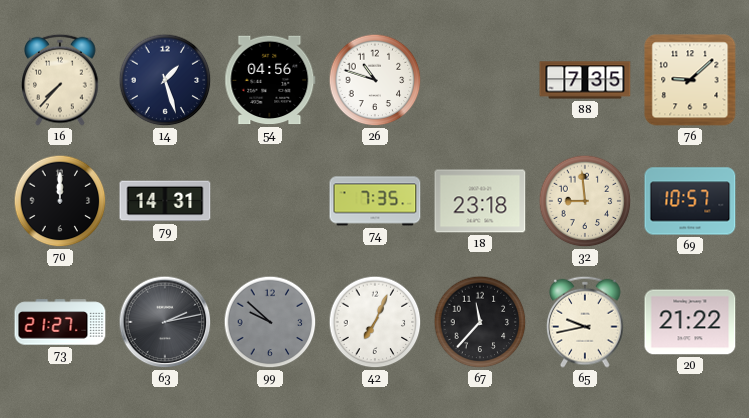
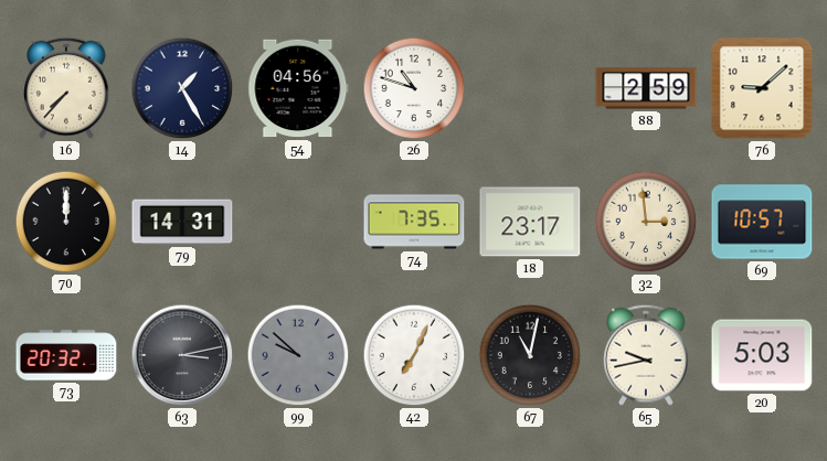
14: 1:27 -> 1:25
88: 7:35 -> 2:59
18: 23:18 -> 23:17
32: 8:59 -> 2:59
73: 21:27 -> 20:32
63: 2:13 -> 3:13
67: 11:37 -> 11:02
20: 21:22 -> 5:03
